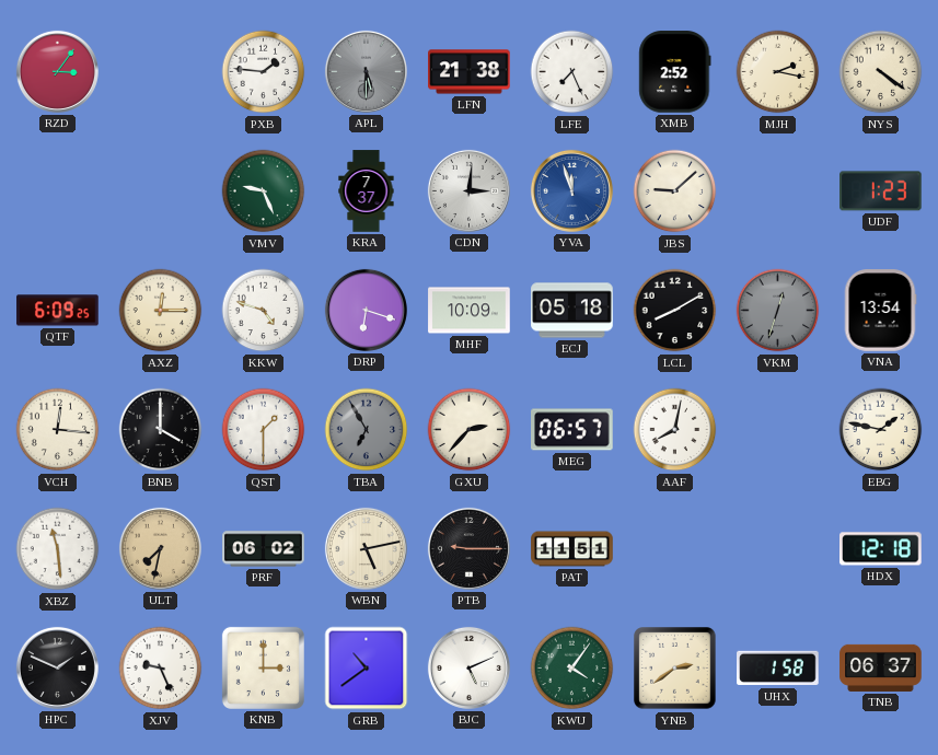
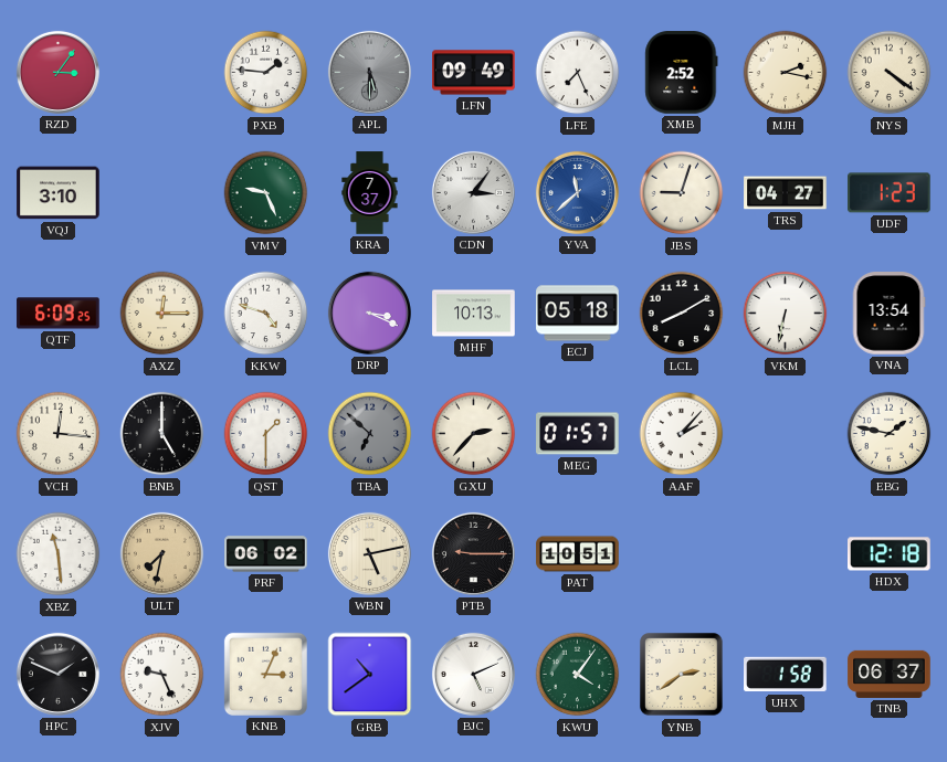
LFN: 21:38 -> 09:49
VQJ: none -> 3:10
CDN: 3:01 -> 3:06
YVA: 11:57 -> 11:38
JBS: 9:08 -> 9:03
TRS: none -> 04:27
DRP: 6:18 -> 3:19
MHF: 10:09 -> 10:13
VKM: 12:33 -> 6:32
VKM dial: grey -> white
BNB: 4:00 -> 5:00
TBA: 6:55 -> 6:52
MEG: 06:57 -> 01:57
AAF: 8:02 -> 2:07
PAT: 11:51 -> 10:51
KNB: 3:00 -> 3:04
